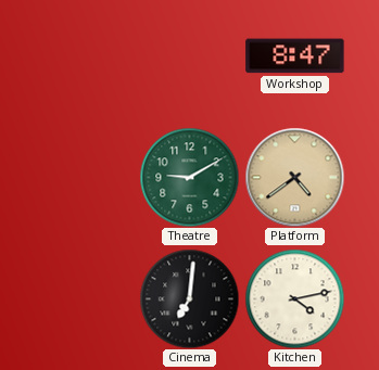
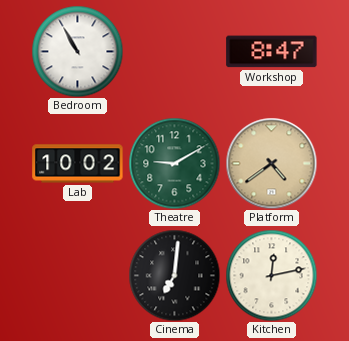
Bedroom: none -> 10:55
Lab: none -> 10:02
Kitchen: 4:13 -> 12:13
